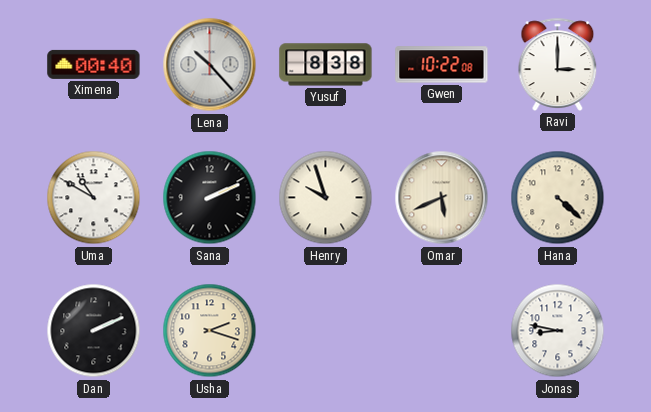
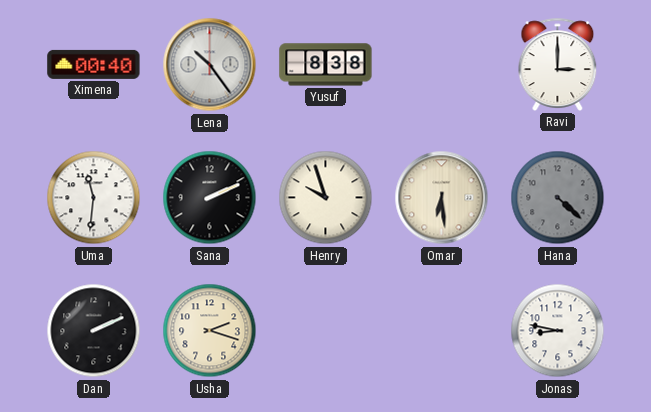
Lena: 10:23 -> 10:24
Gwen: 10:22 -> none
Uma: 10:50 -> 11:31
Omar: 5:41 -> 6:29
Hana dial: cream -> grey
